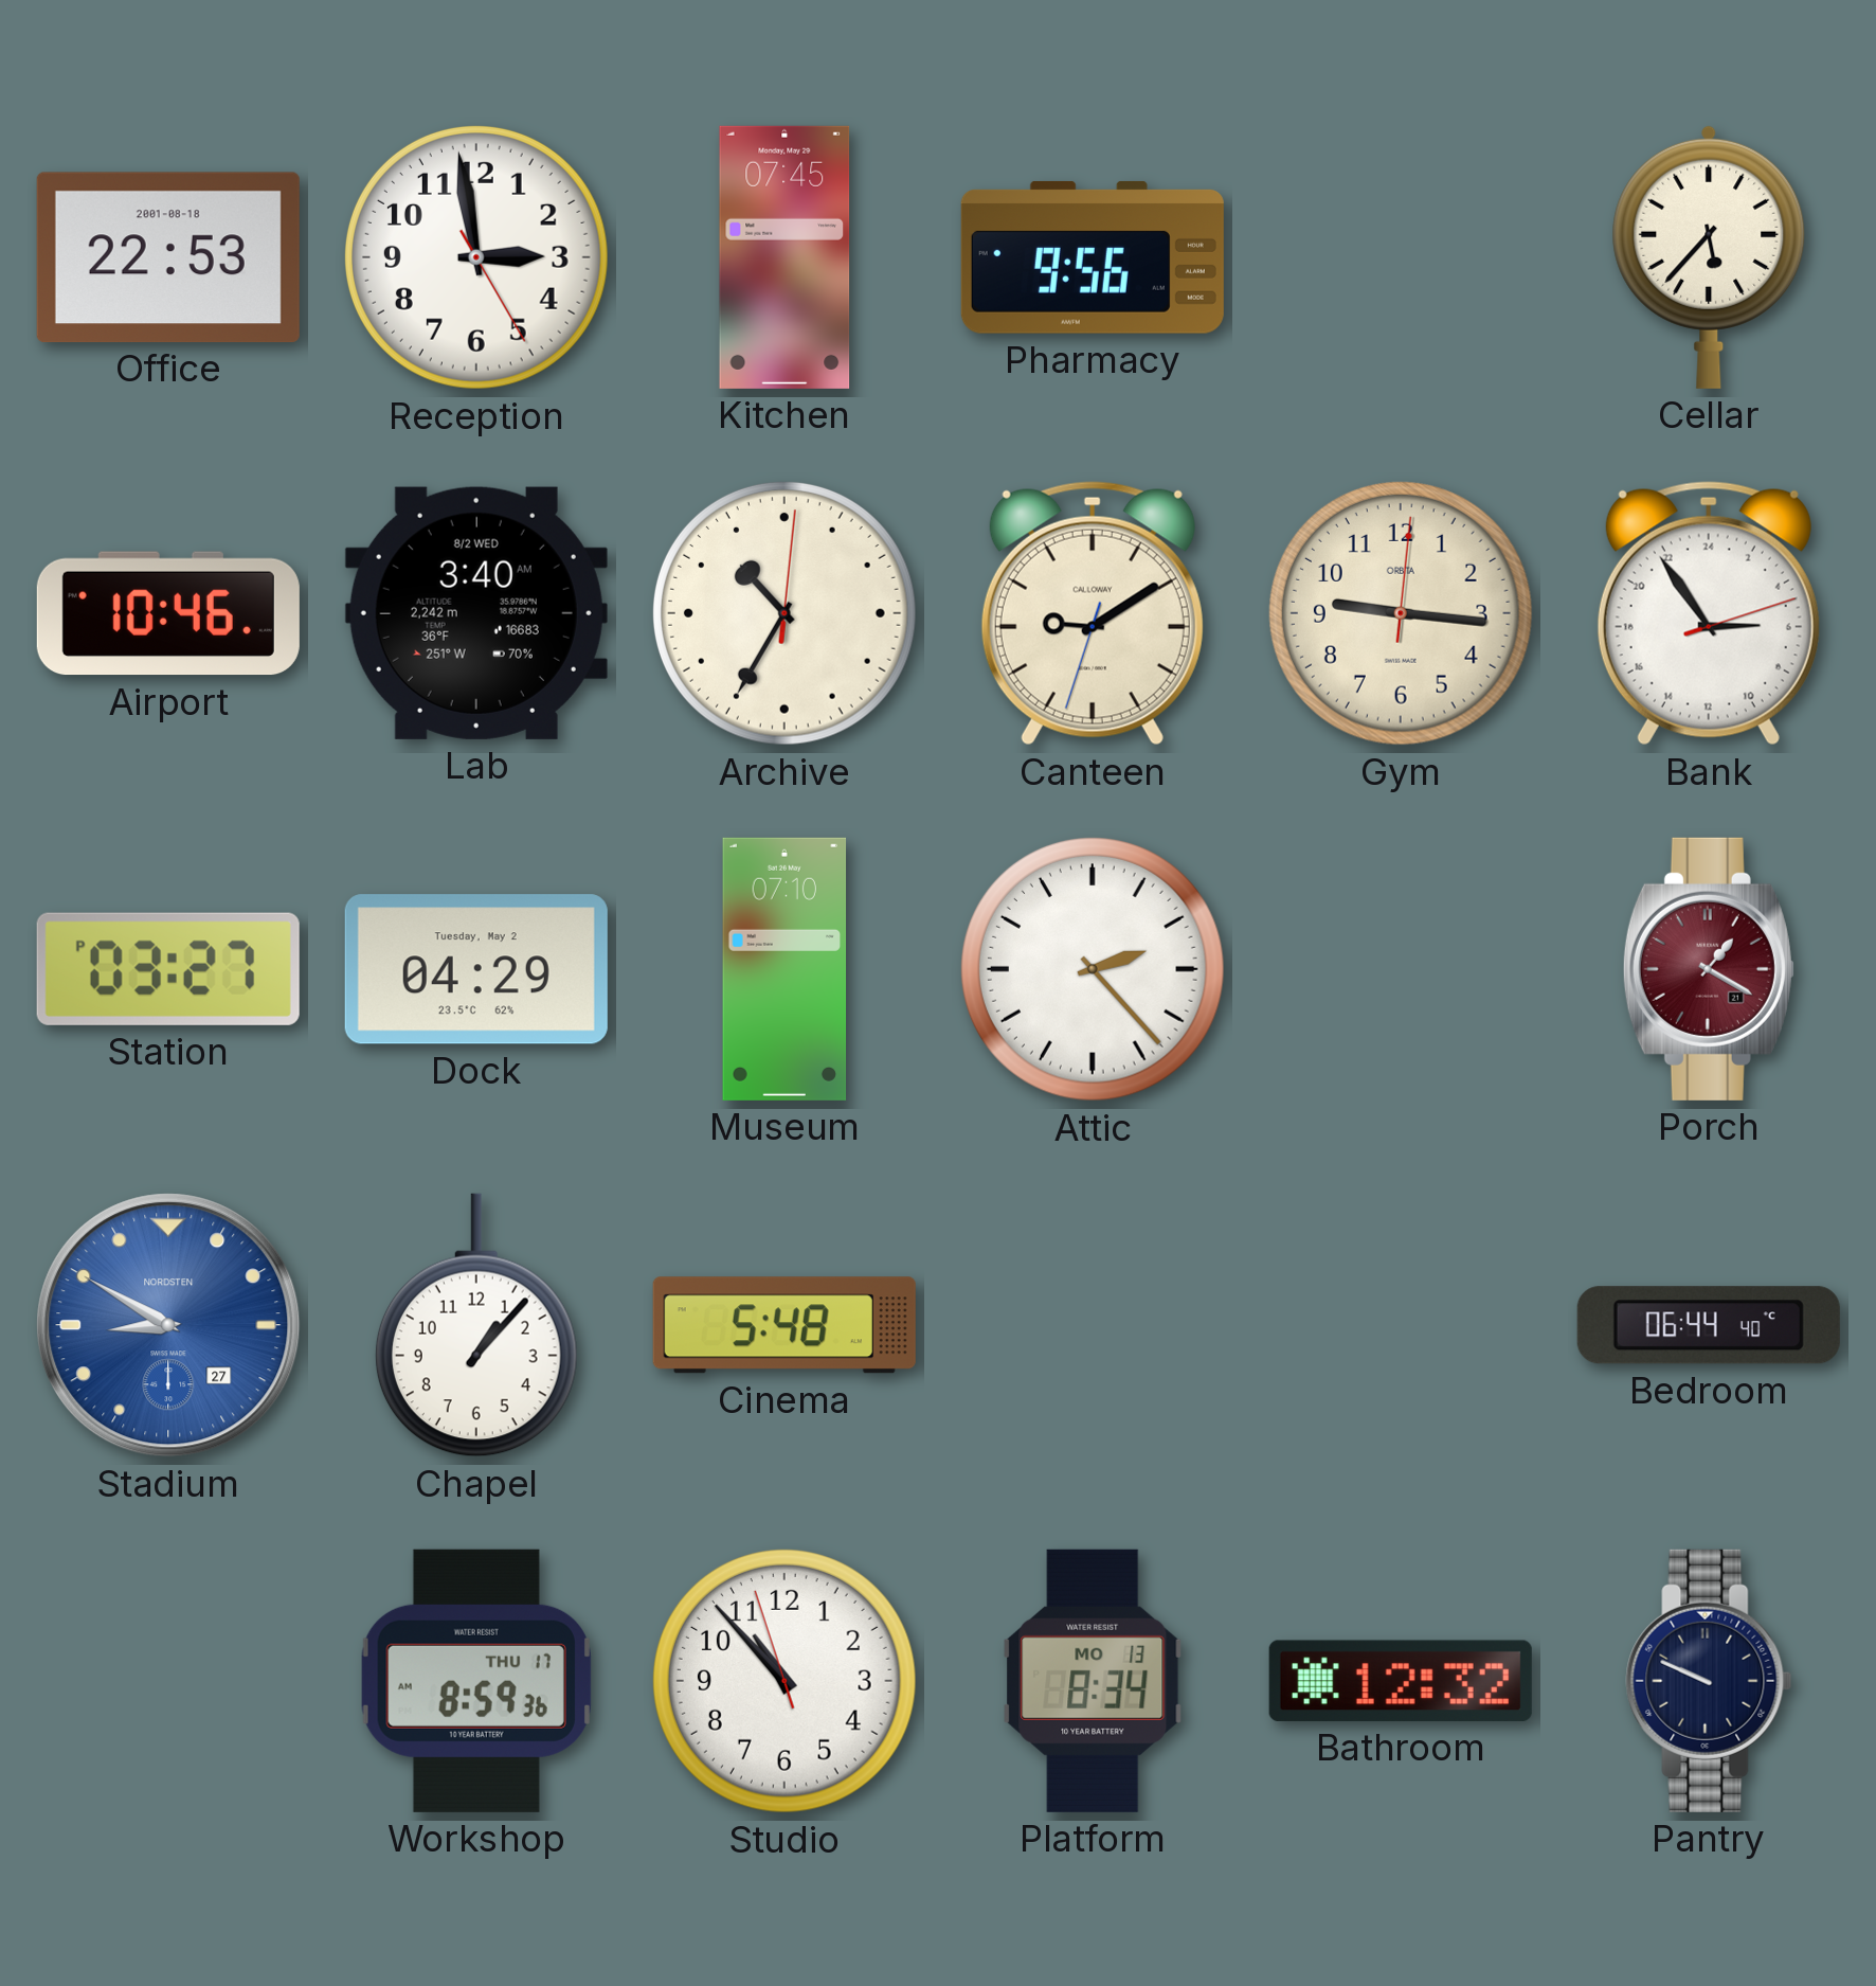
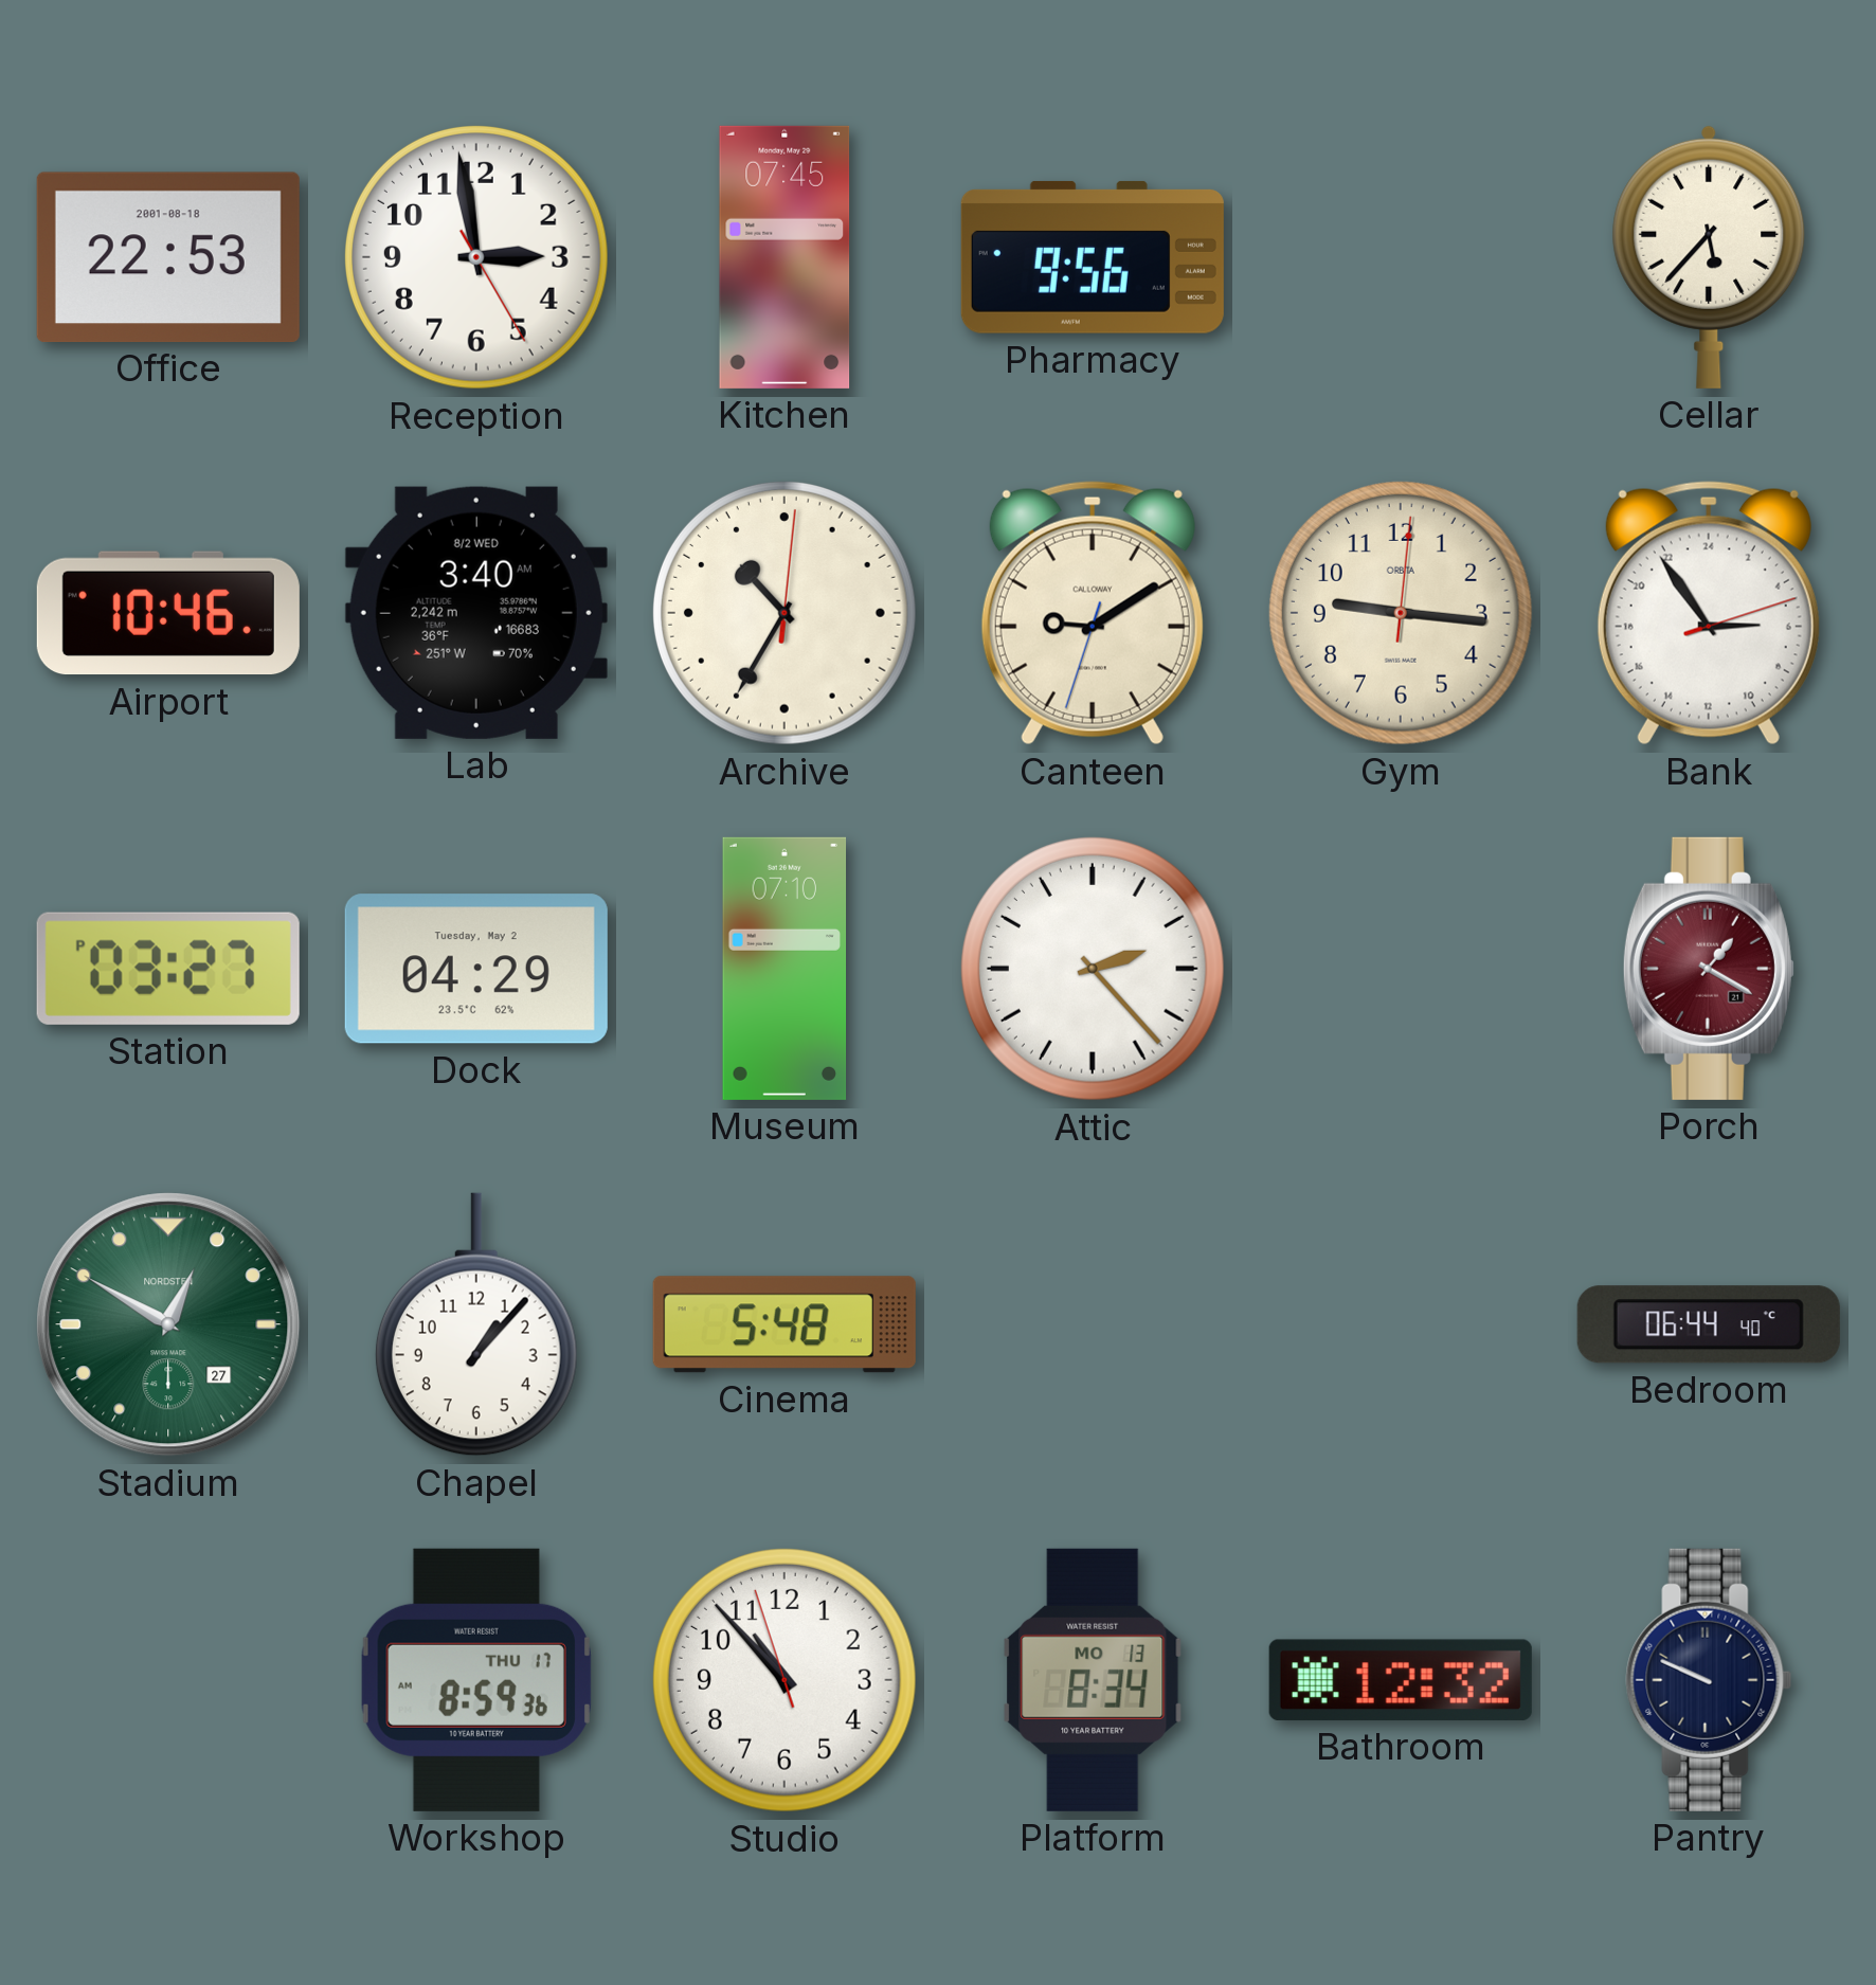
Stadium: 8:50 -> 12:50
Stadium dial: blue -> green
